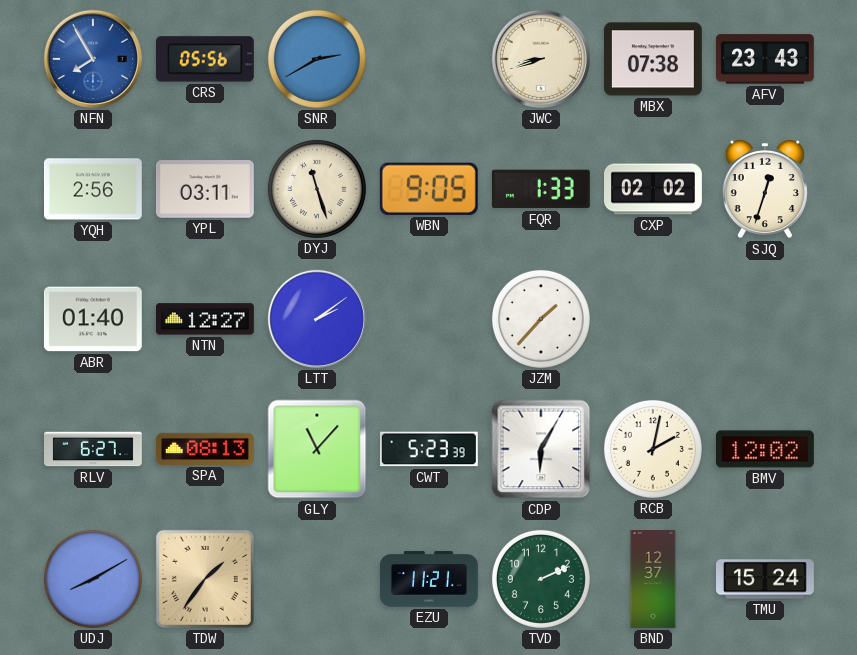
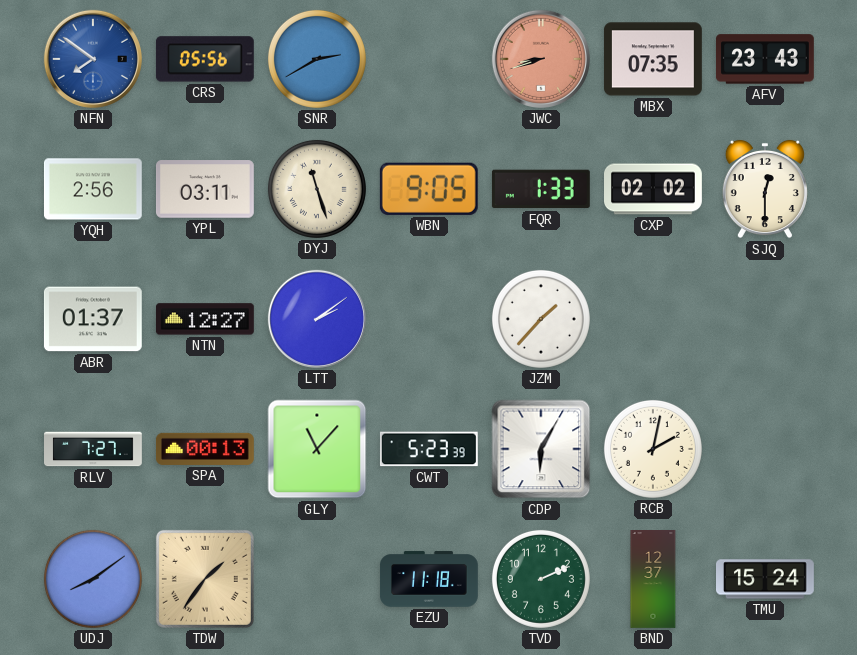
NFN: 7:55 -> 7:51
JWC dial: cream -> salmon
MBX: 07:38 -> 07:35
SJQ: 12:33 -> 12:30
ABR: 01:40 -> 01:37
RLV: 6:27 -> 7:27
SPA: 08:13 -> 00:13
BMV: 12:02 -> none
UDJ: 8:10 -> 8:09
EZU: 11:21 -> 11:18
